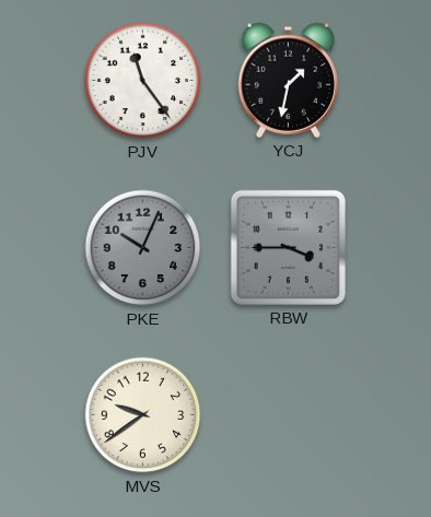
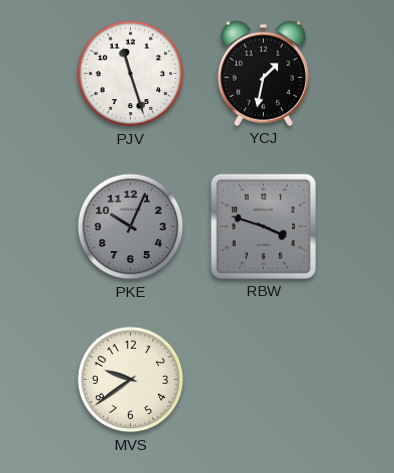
PJV: 11:24 -> 11:27
RBW: 3:45 -> 3:48
